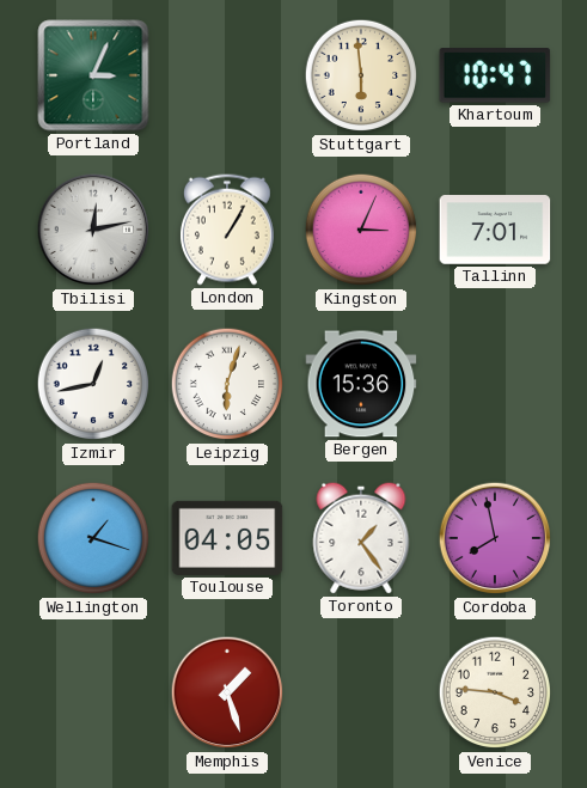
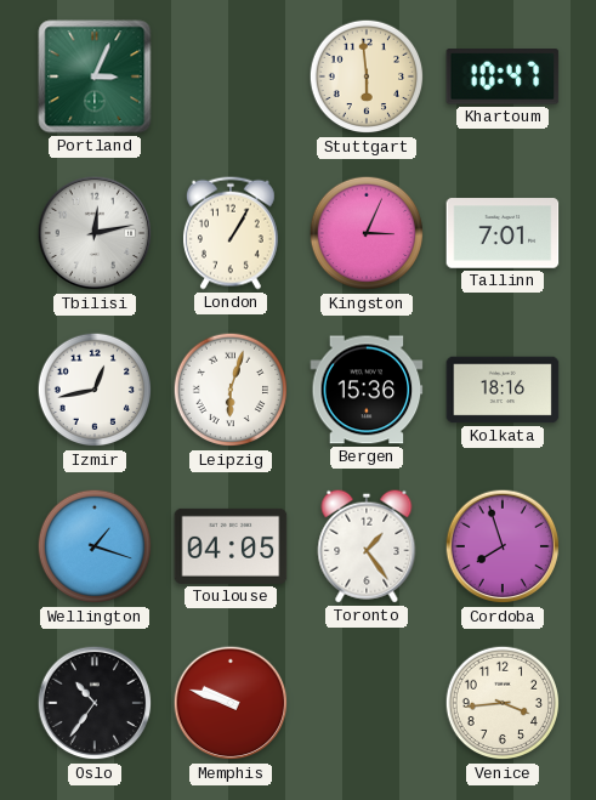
Kolkata: none -> 18:16
Cordoba: 7:58 -> 7:57
Oslo: none -> 10:36
Memphis: 1:27 -> 9:48
Venice: 3:46 -> 3:44
